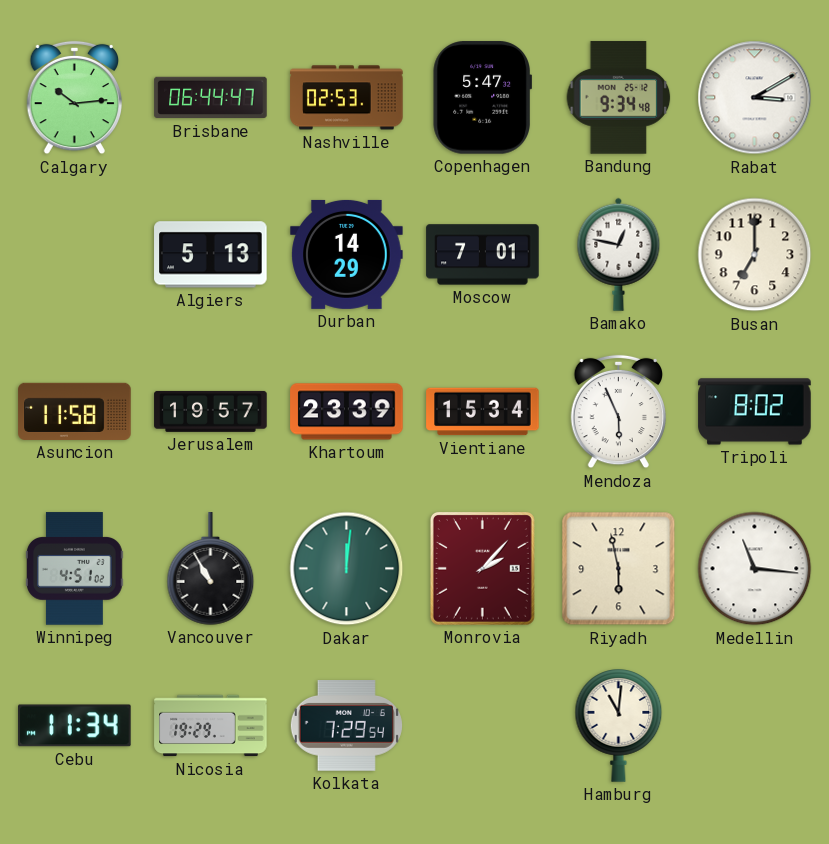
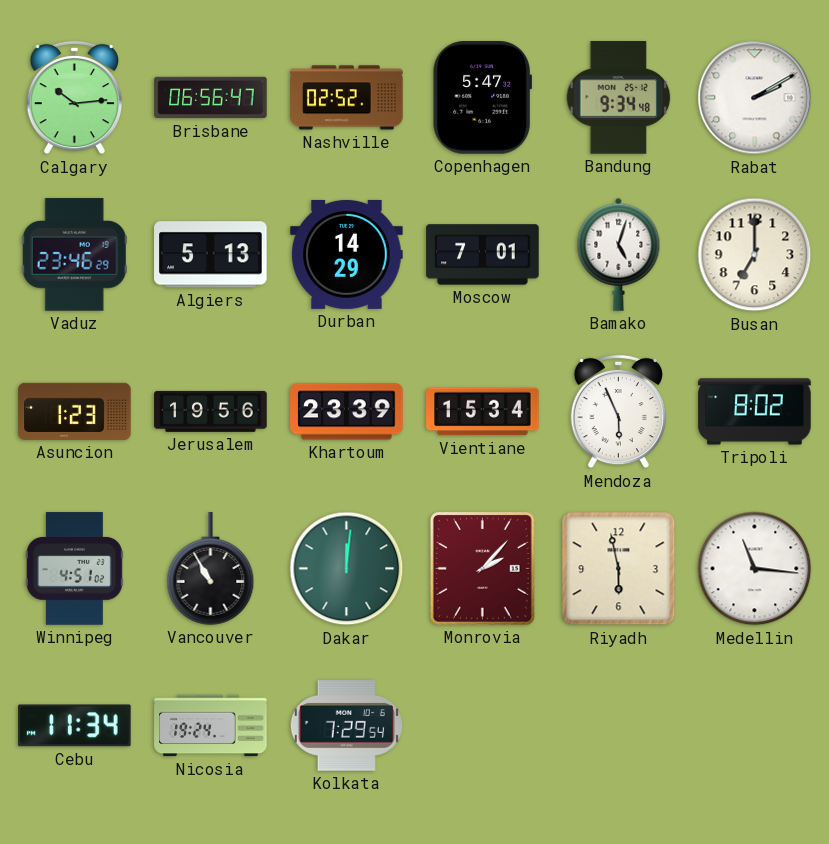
Brisbane: 06:44 -> 06:56
Nashville: 02:53 -> 02:52
Rabat: 3:10 -> 2:10
Vaduz: none -> 23:46
Bamako: 12:47 -> 5:03
Asuncion: 11:58 -> 1:23
Jerusalem: 19:57 -> 19:56
Nicosia: 19:29 -> 19:24
Hamburg: 11:01 -> none
